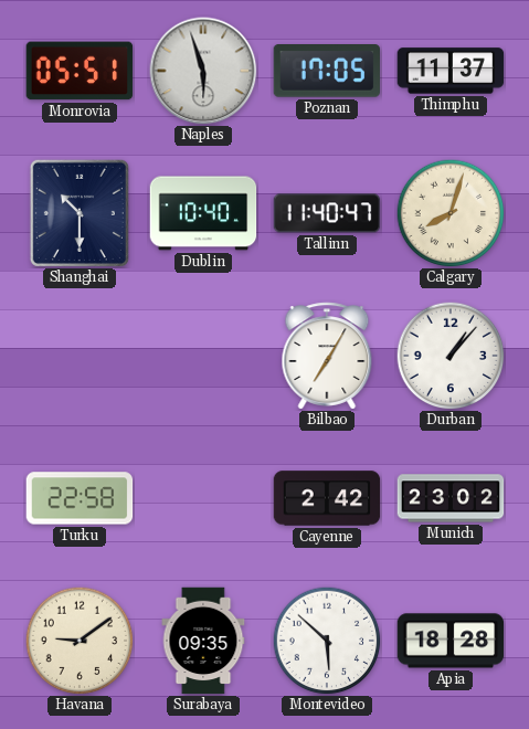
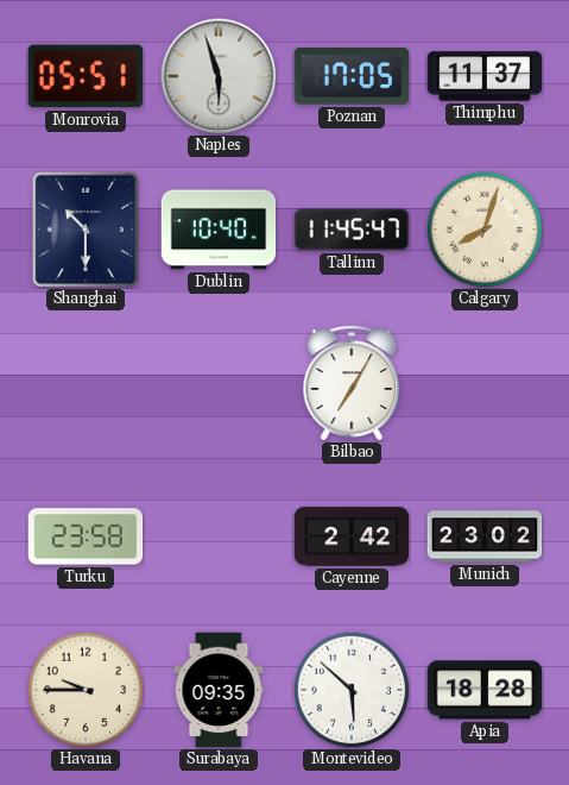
Tallinn: 11:40 -> 11:45
Durban: 1:07 -> none
Turku: 22:58 -> 23:58
Havana: 9:09 -> 9:45
